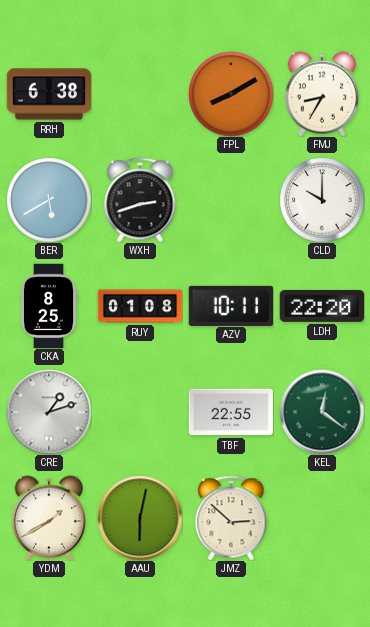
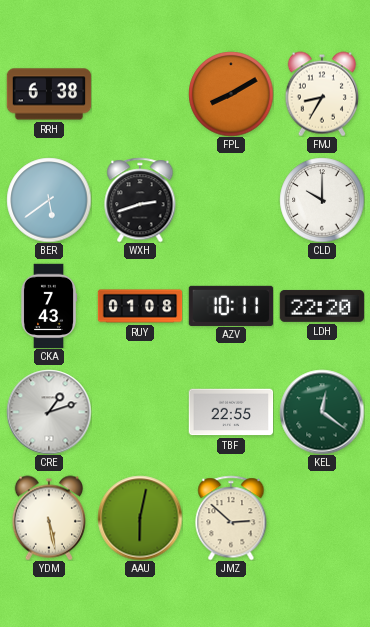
BER: 5:40 -> 5:39
CKA: 8:25 -> 7:43
YDM: 1:40 -> 5:28
